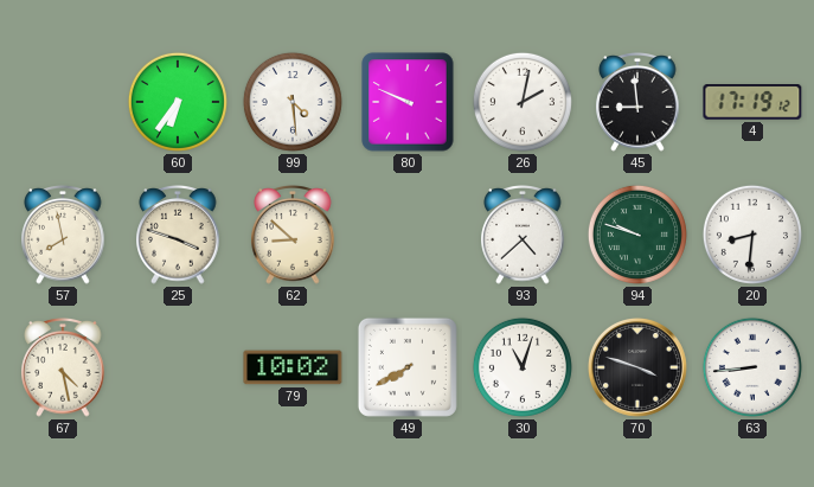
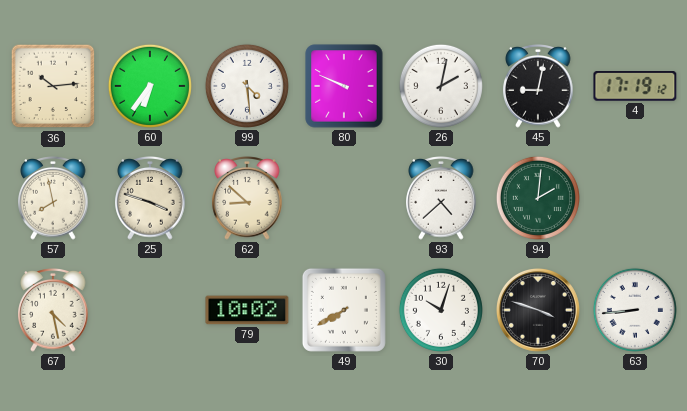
36: none -> 10:14
45: 8:59 -> 9:02
94: 9:48 -> 2:01
20: 8:31 -> none
30: 11:03 -> 10:03
